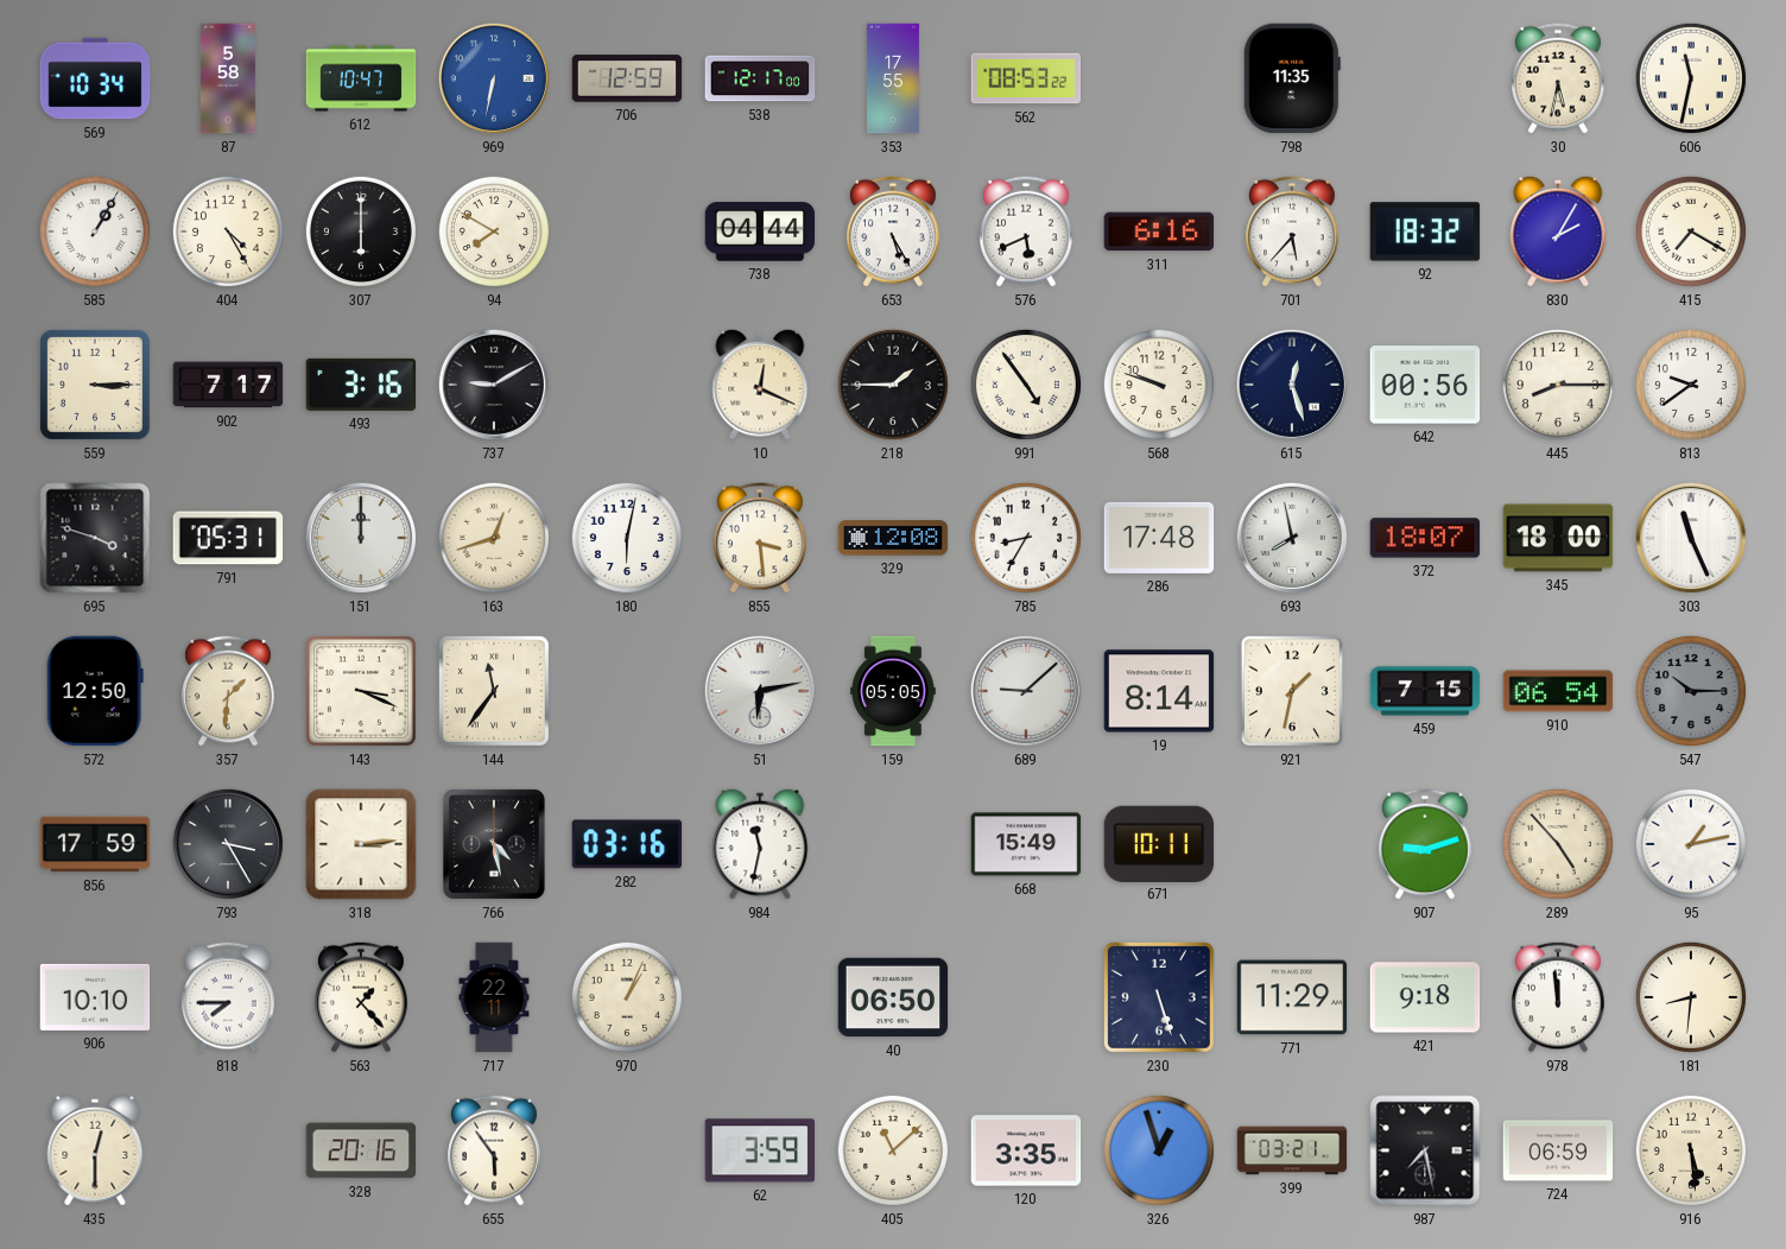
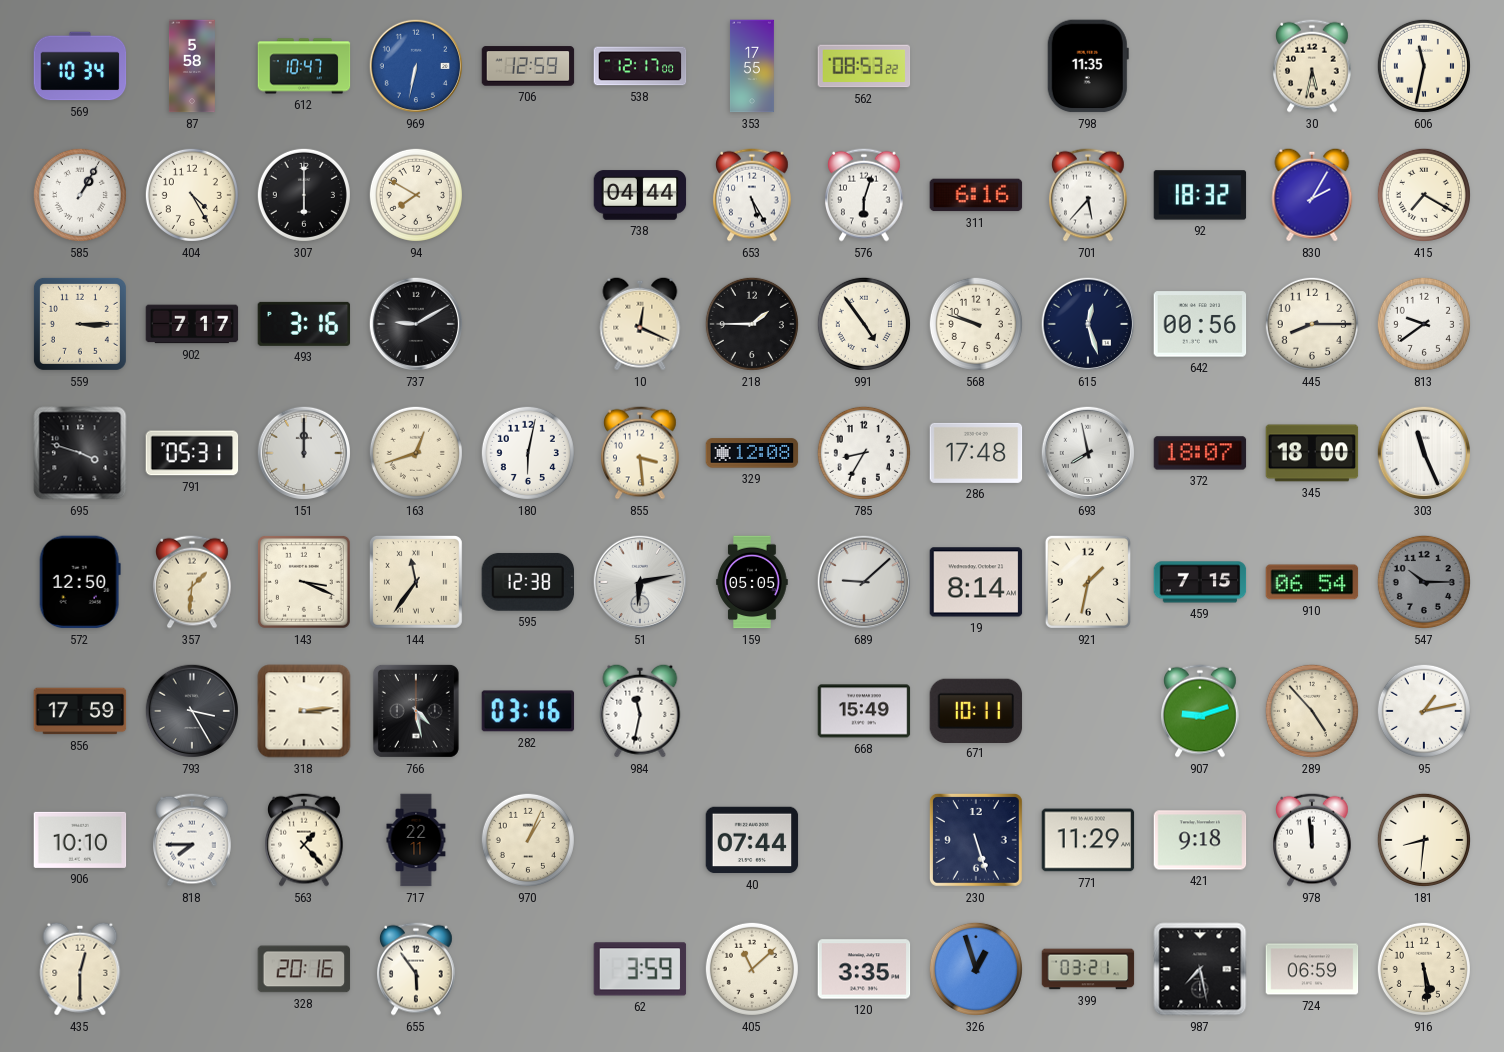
576: 5:41 -> 6:03
595: none -> 12:38
40: 06:50 -> 07:44
